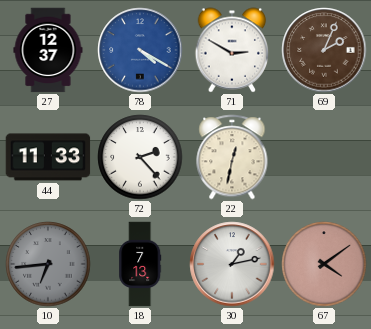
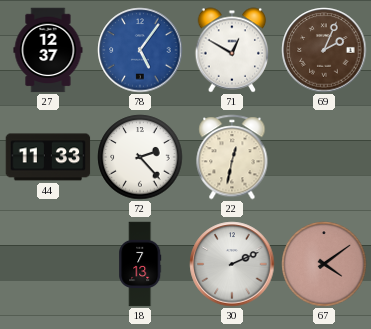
78: 4:20 -> 5:06
71: 2:50 -> 12:50
10: 6:44 -> none
30: 1:13 -> 2:11
